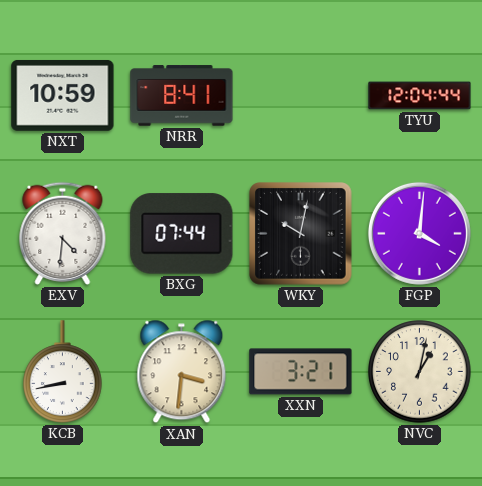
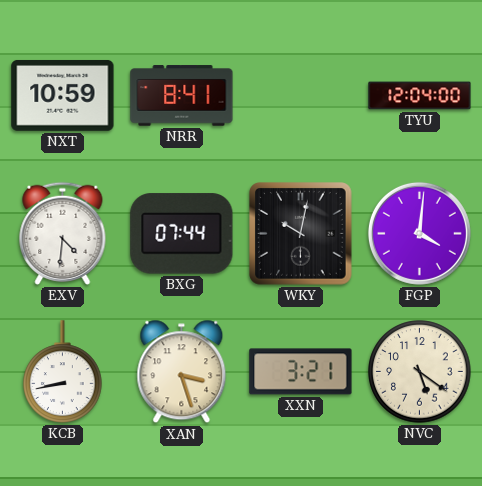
TYU: 12:04:44 -> 12:04:00
XAN: 3:31 -> 3:27
NVC: 1:02 -> 5:21
